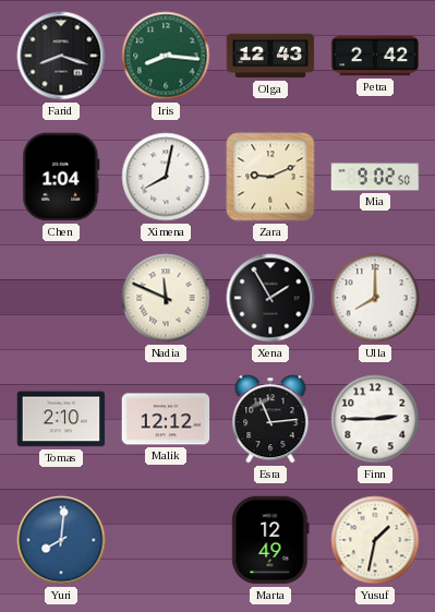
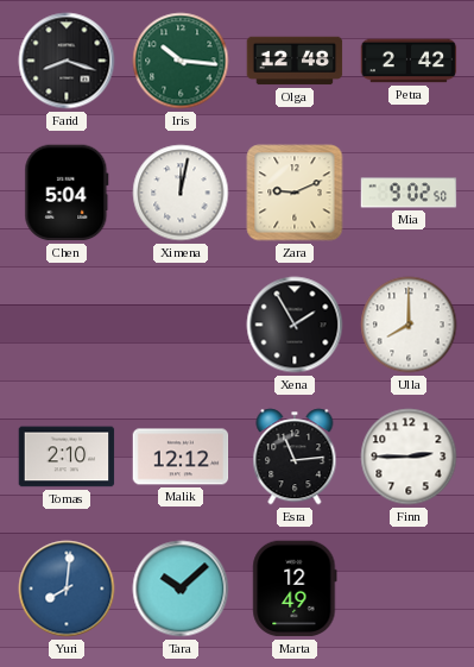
Iris: 8:16 -> 10:16
Olga: 12:43 -> 12:48
Chen: 1:04 -> 5:04
Ximena: 8:02 -> 12:02
Nadia: 11:49 -> none
Tara: none -> 10:08
Yusuf: 1:32 -> none
